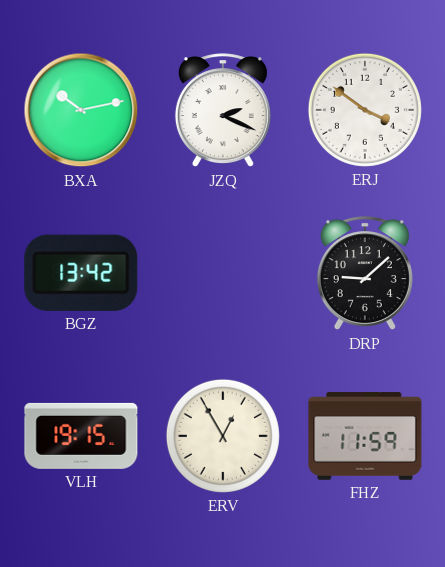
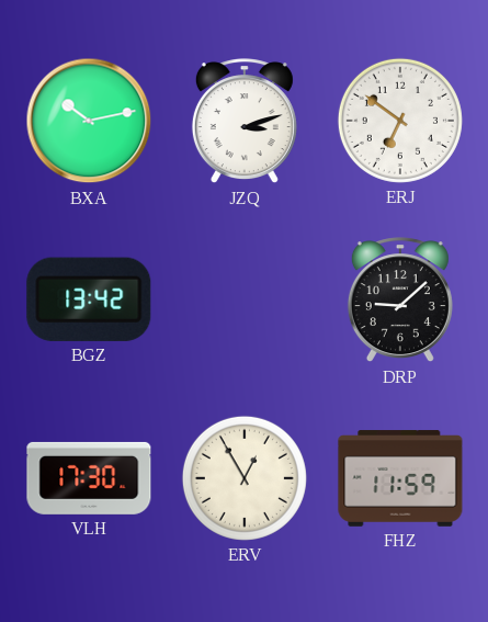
JZQ: 2:19 -> 3:12
ERJ: 3:51 -> 6:51
VLH: 19:15 -> 17:30
